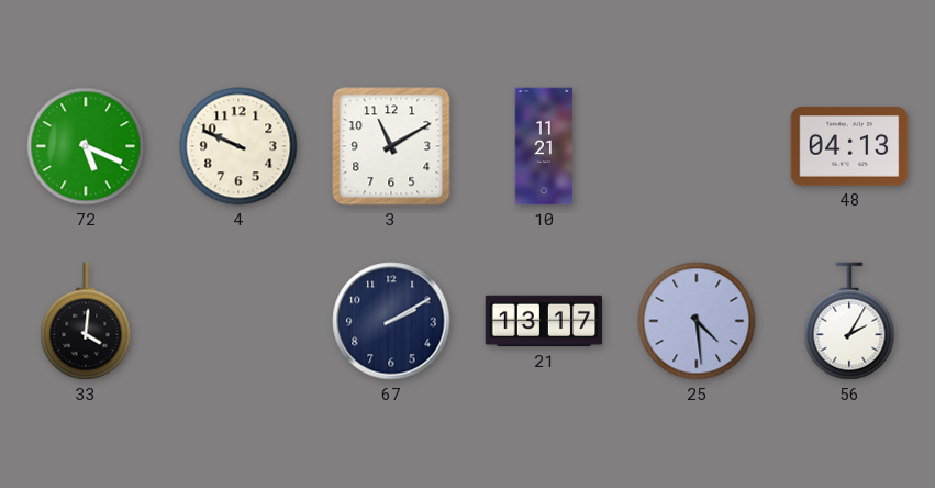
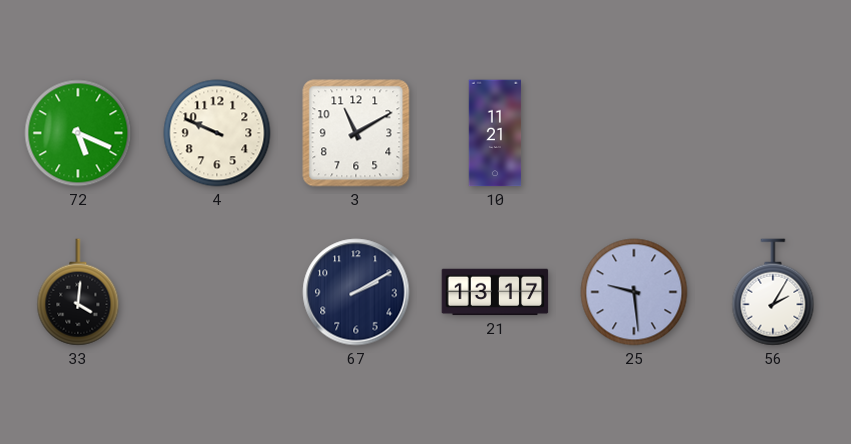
48: 04:13 -> none
25: 4:29 -> 9:29
